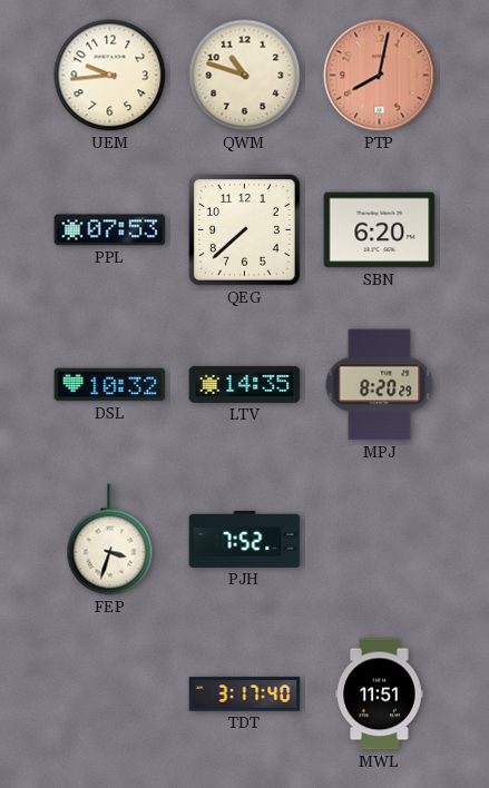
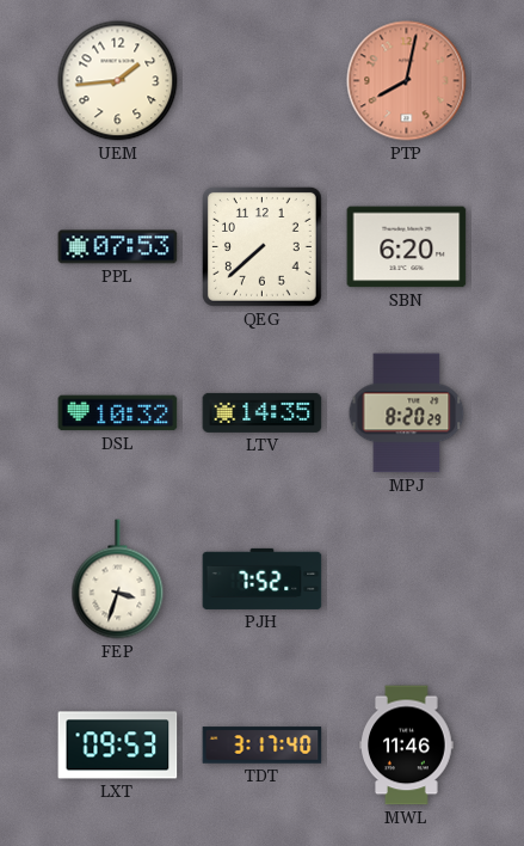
UEM: 9:44 -> 1:44
QWM: 10:48 -> none
LXT: none -> 09:53
MWL: 11:51 -> 11:46
